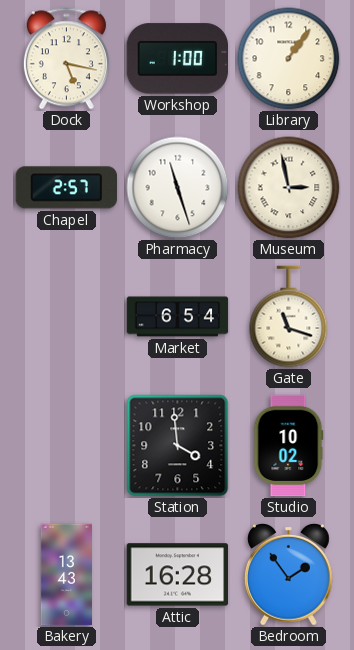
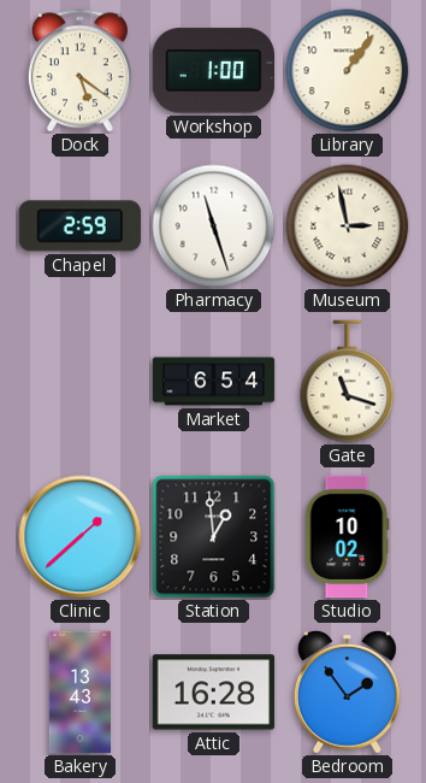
Dock: 5:17 -> 5:21
Chapel: 2:57 -> 2:59
Clinic: none -> 1:38
Station: 3:59 -> 12:59
